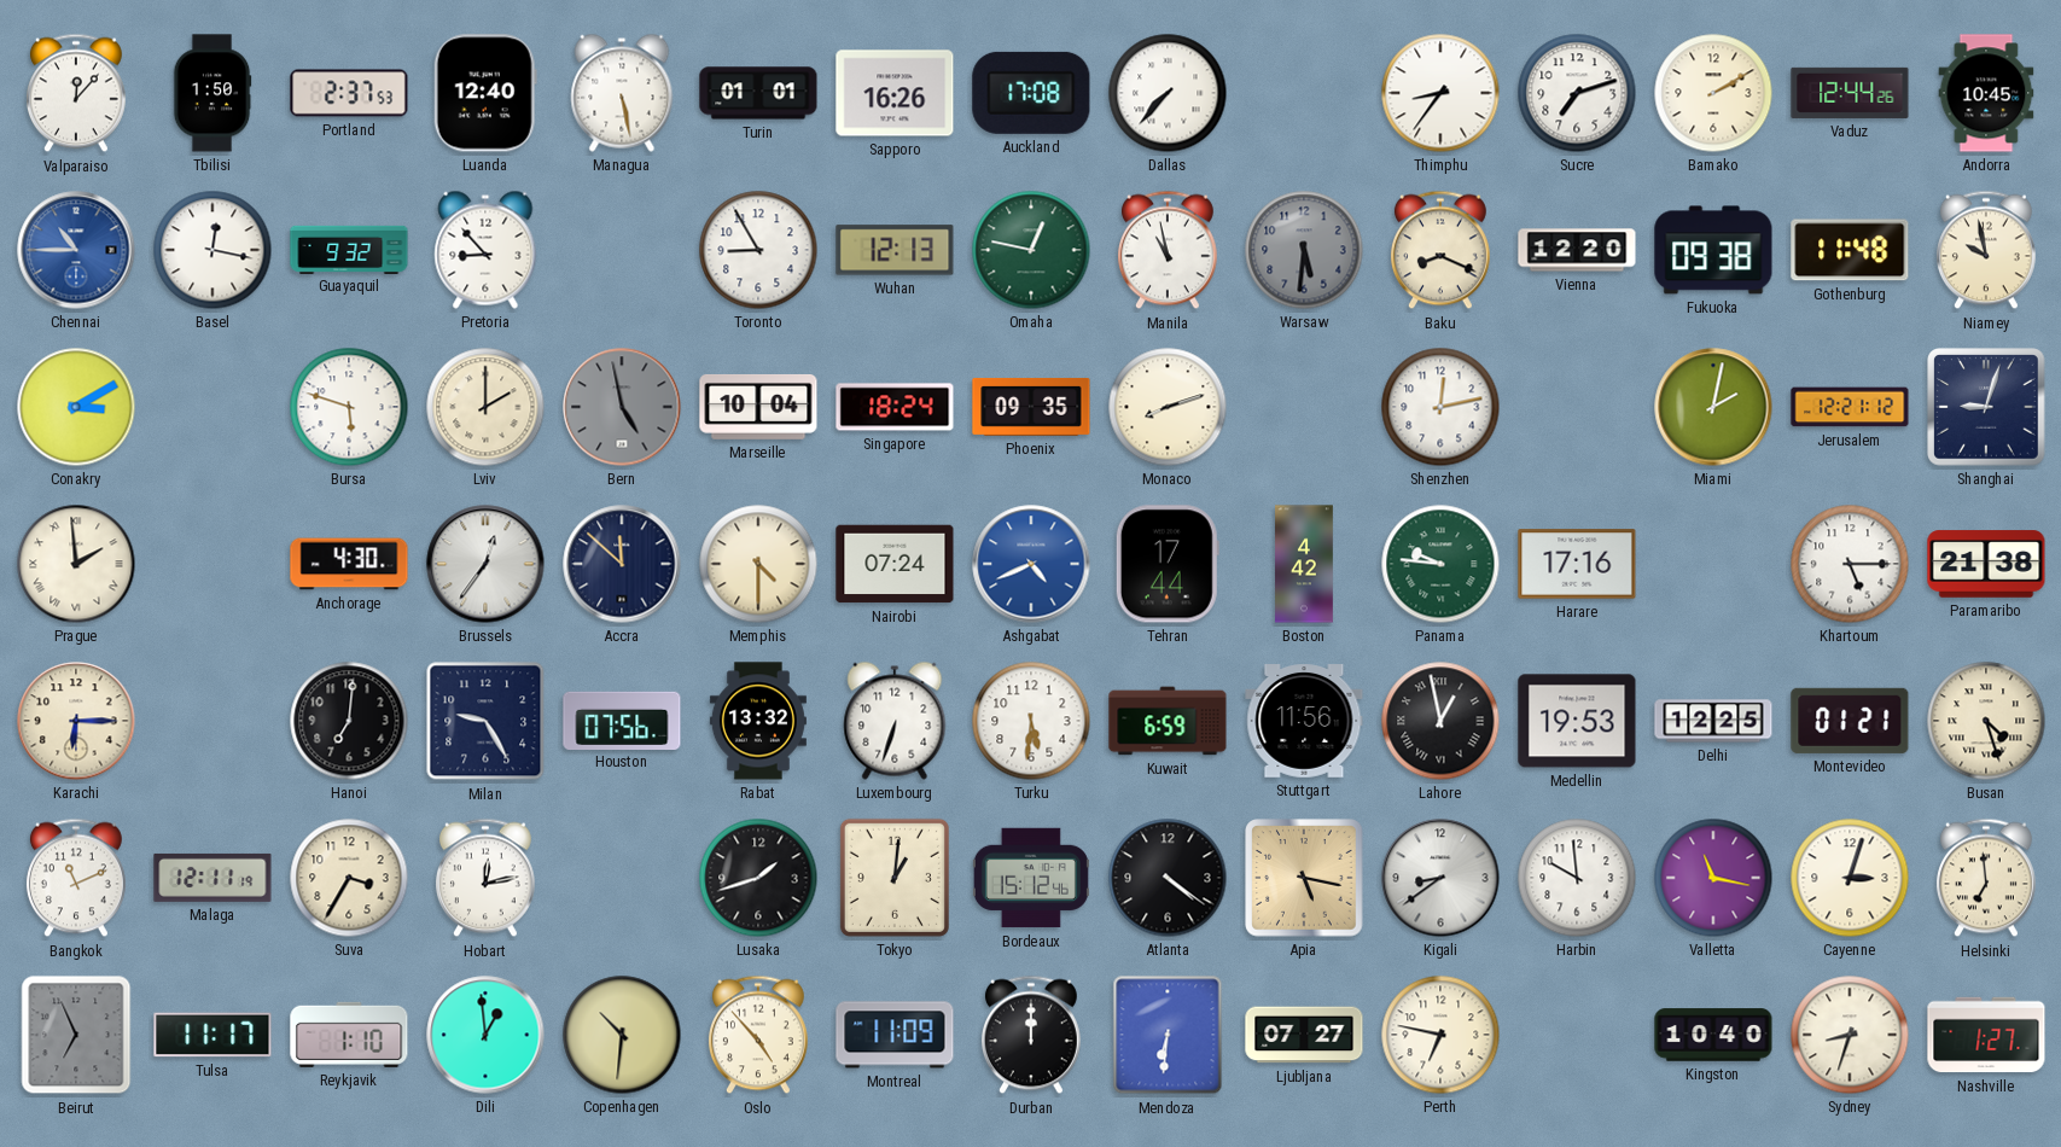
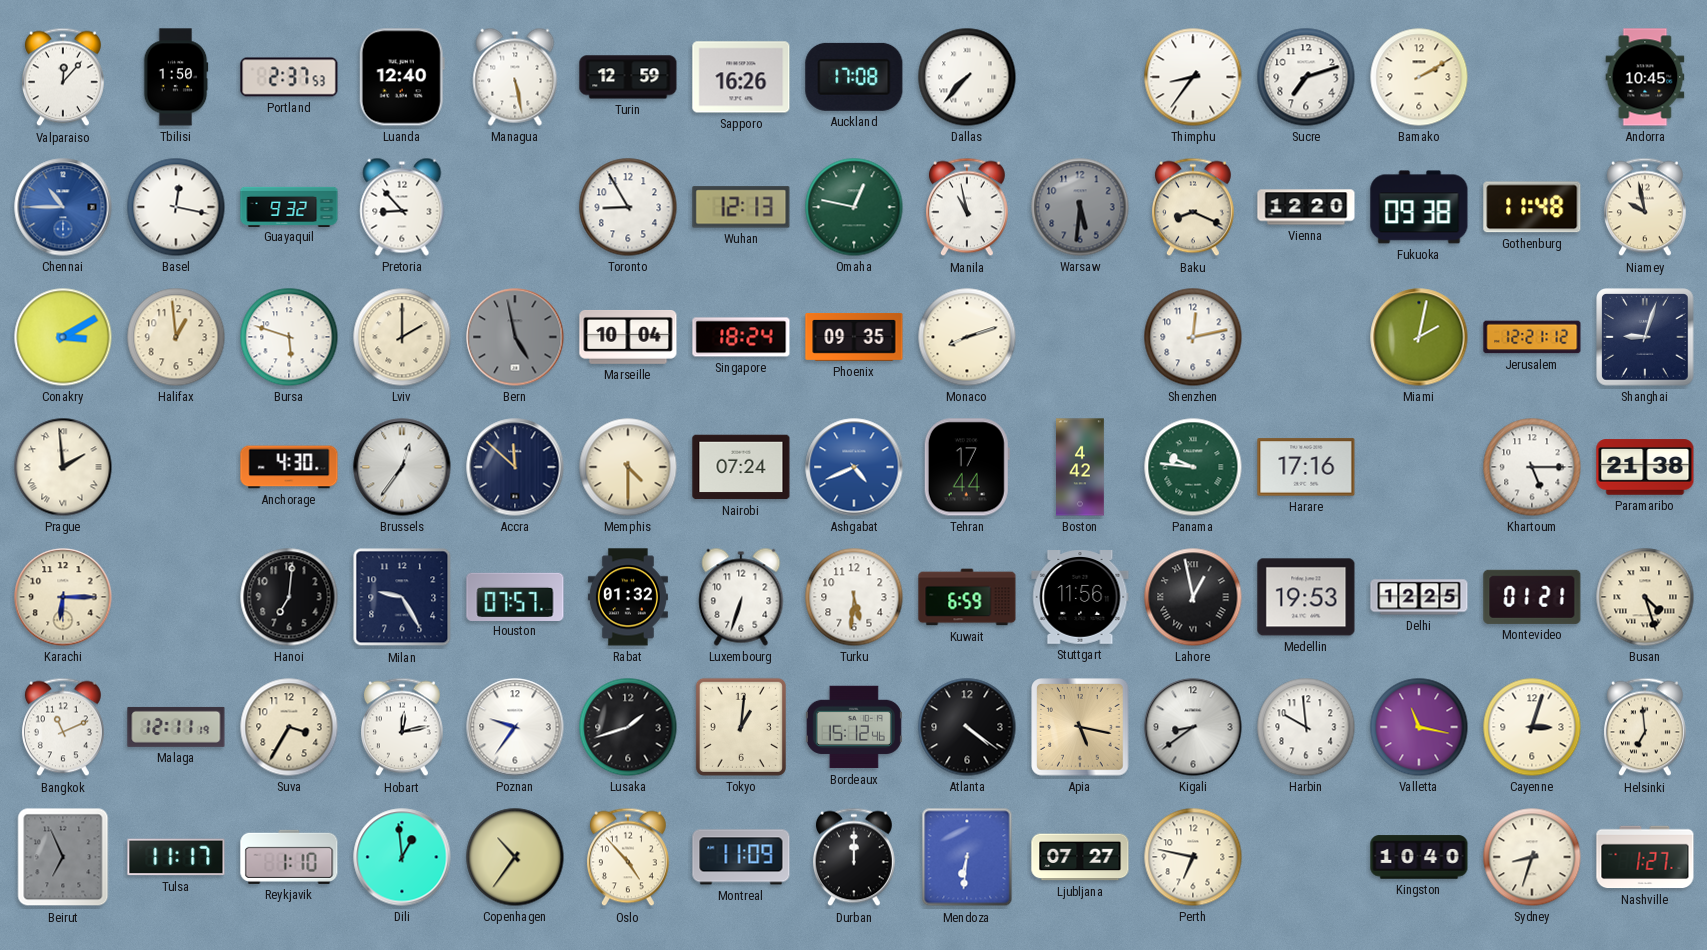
Turin: 01:01 -> 12:59
Vaduz: 12:44 -> none
Halifax: none -> 12:59
Houston: 07:56 -> 07:57
Rabat: 13:32 -> 01:32
Poznan: none -> 9:36
Copenhagen: 10:31 -> 10:36
